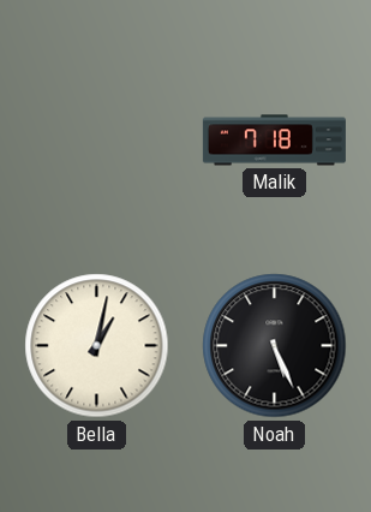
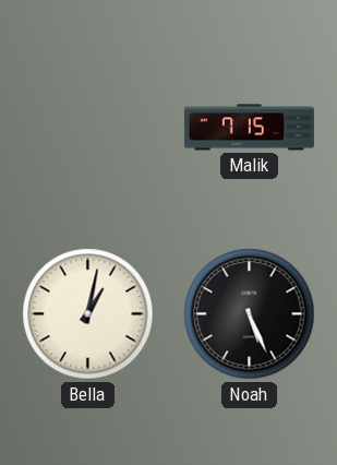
Malik: 7:18 -> 7:15
